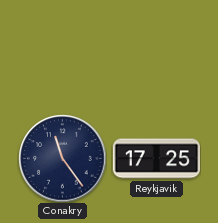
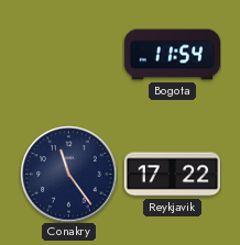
Bogota: none -> 11:54
Reykjavik: 17:25 -> 17:22
